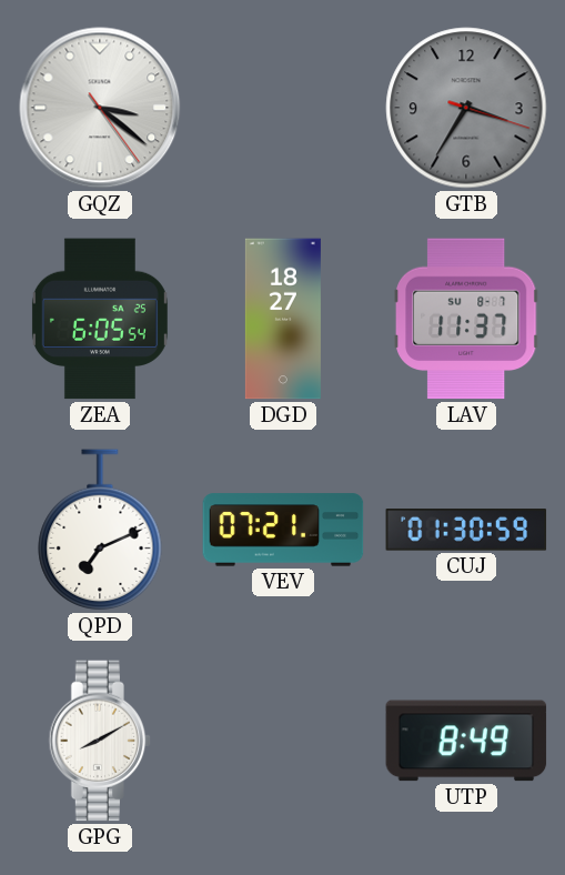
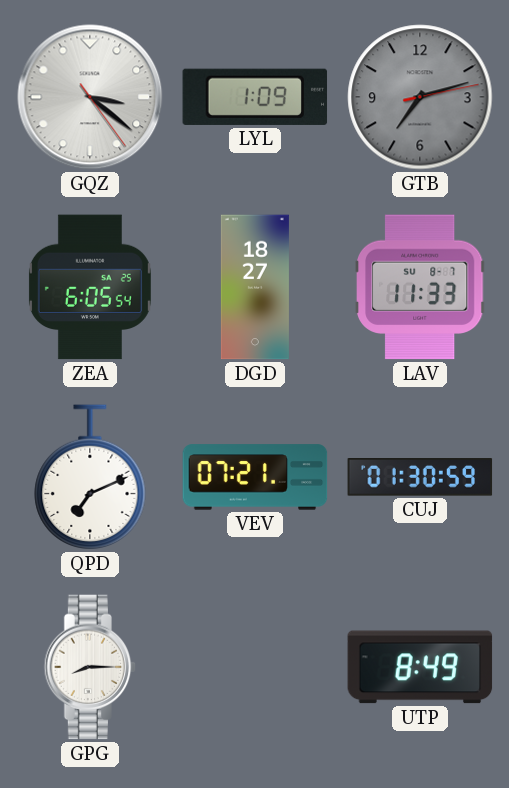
LYL: none -> 1:09
GTB: 3:35 -> 7:12
LAV: 11:37 -> 11:33
GPG: 8:10 -> 8:15
